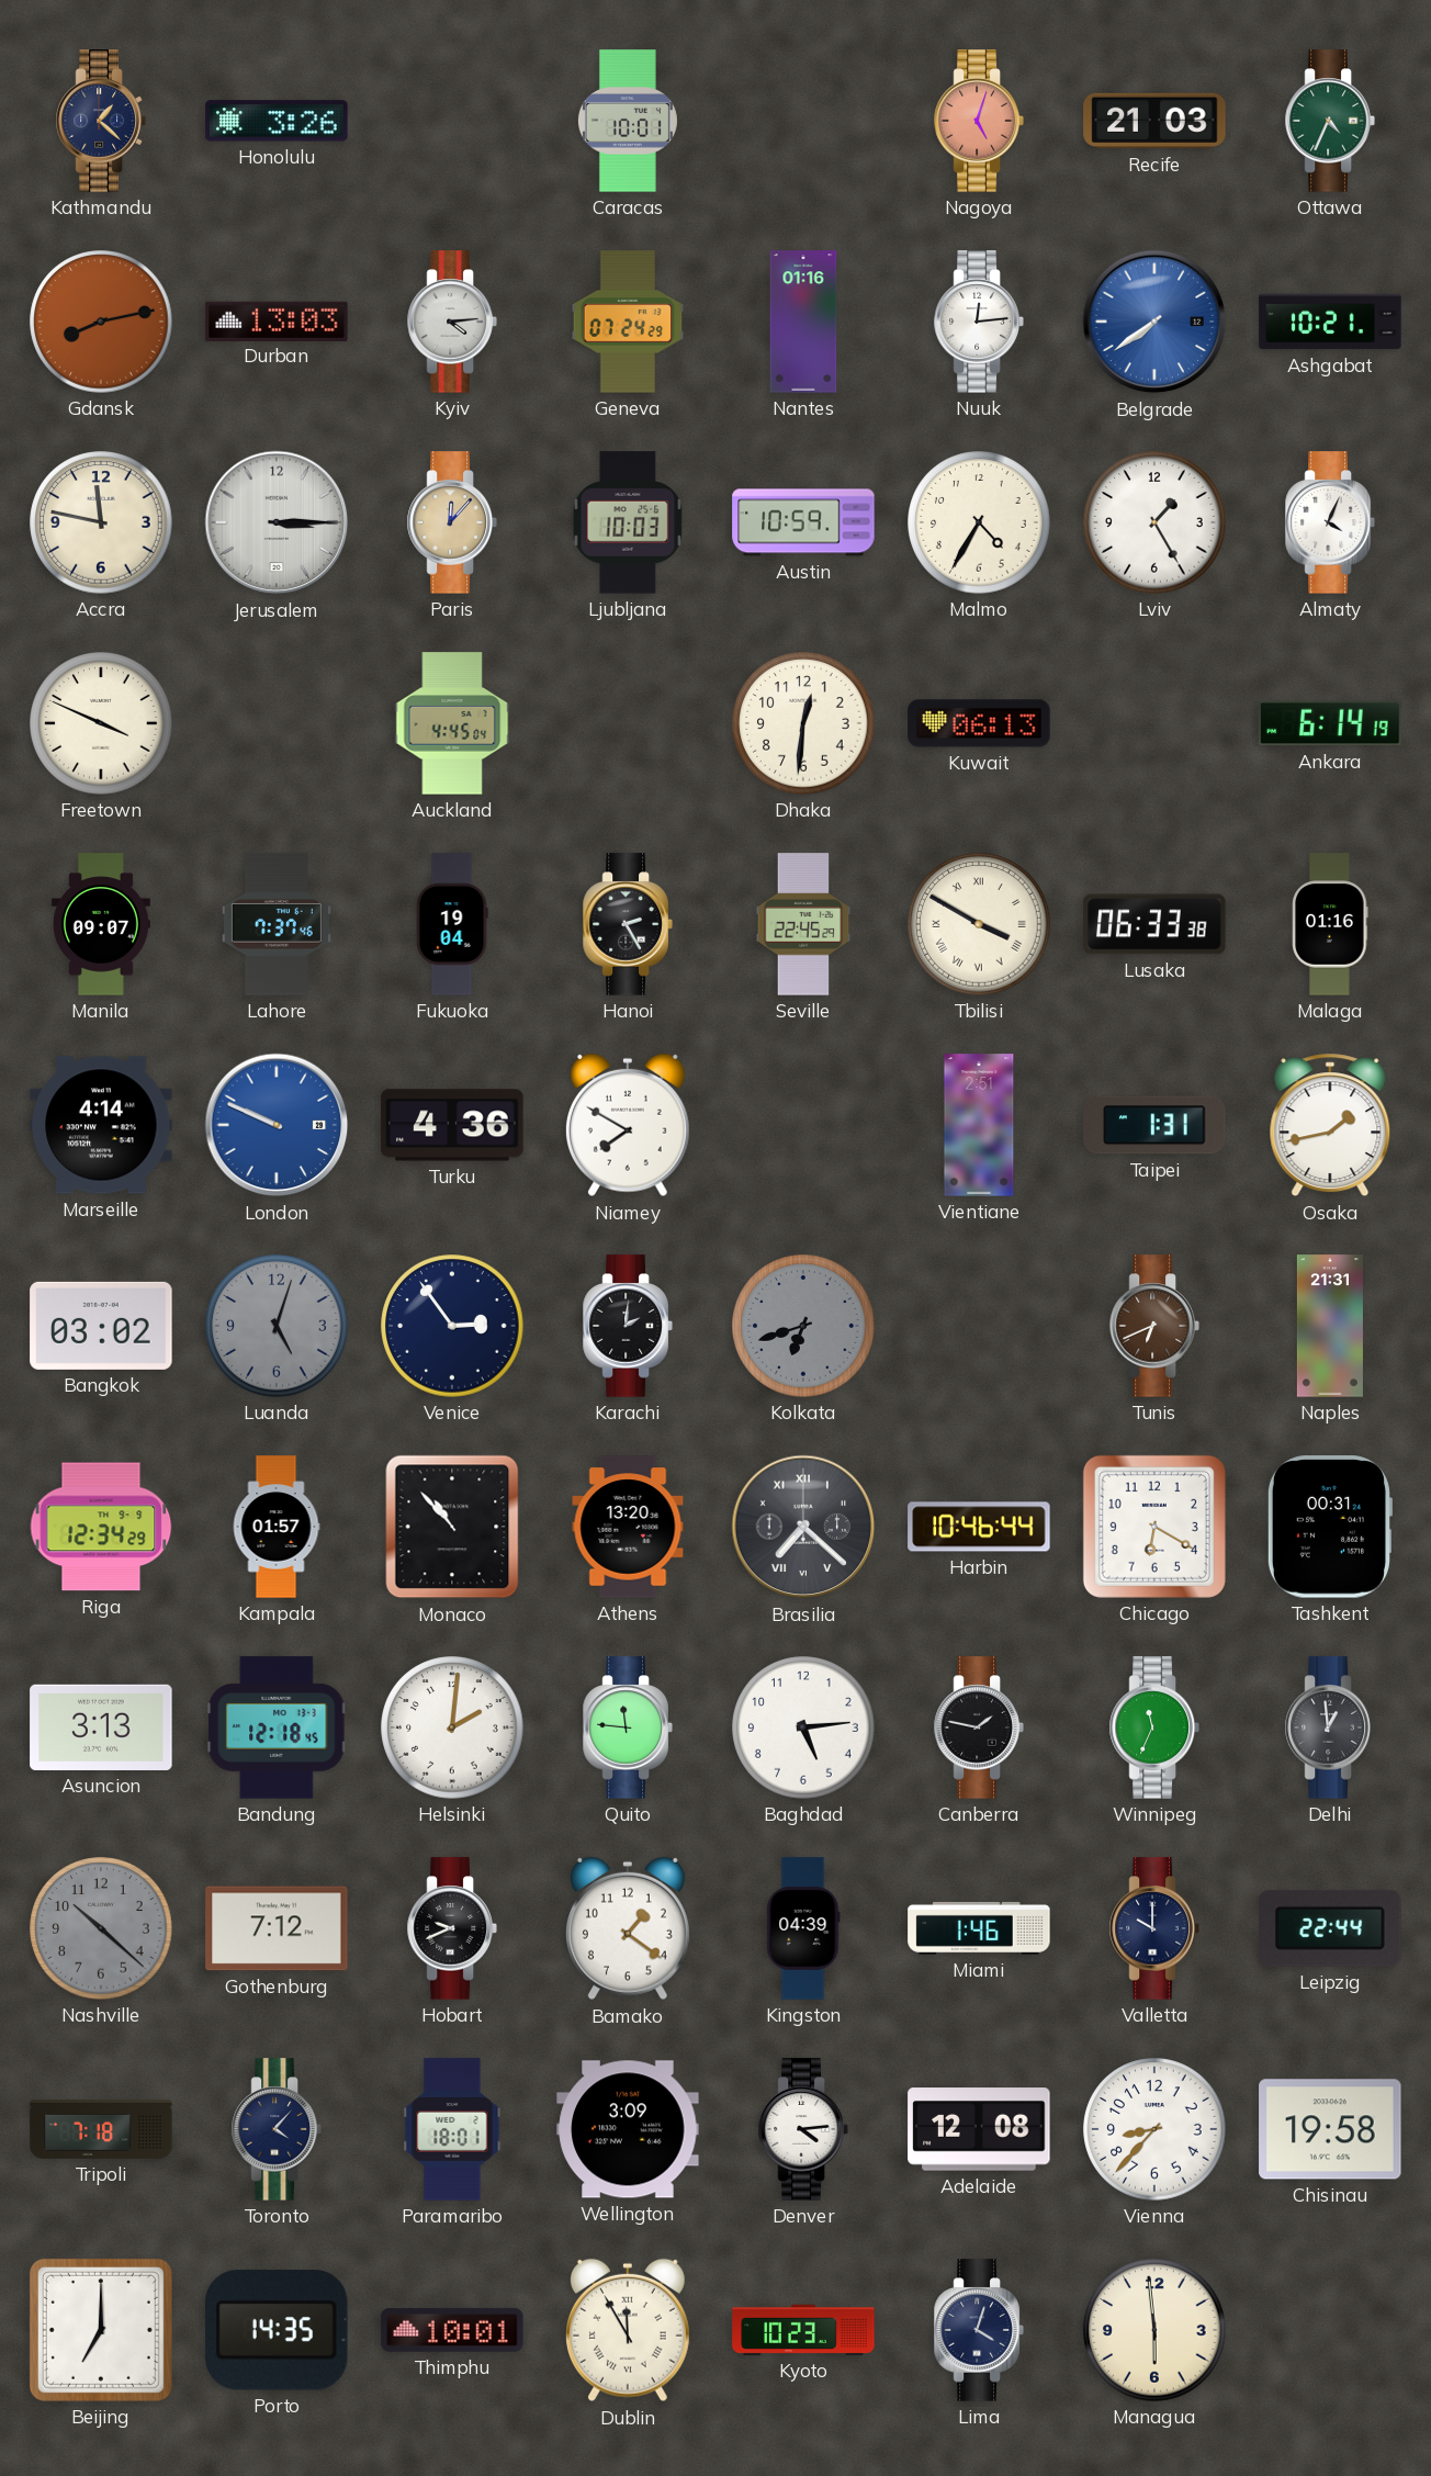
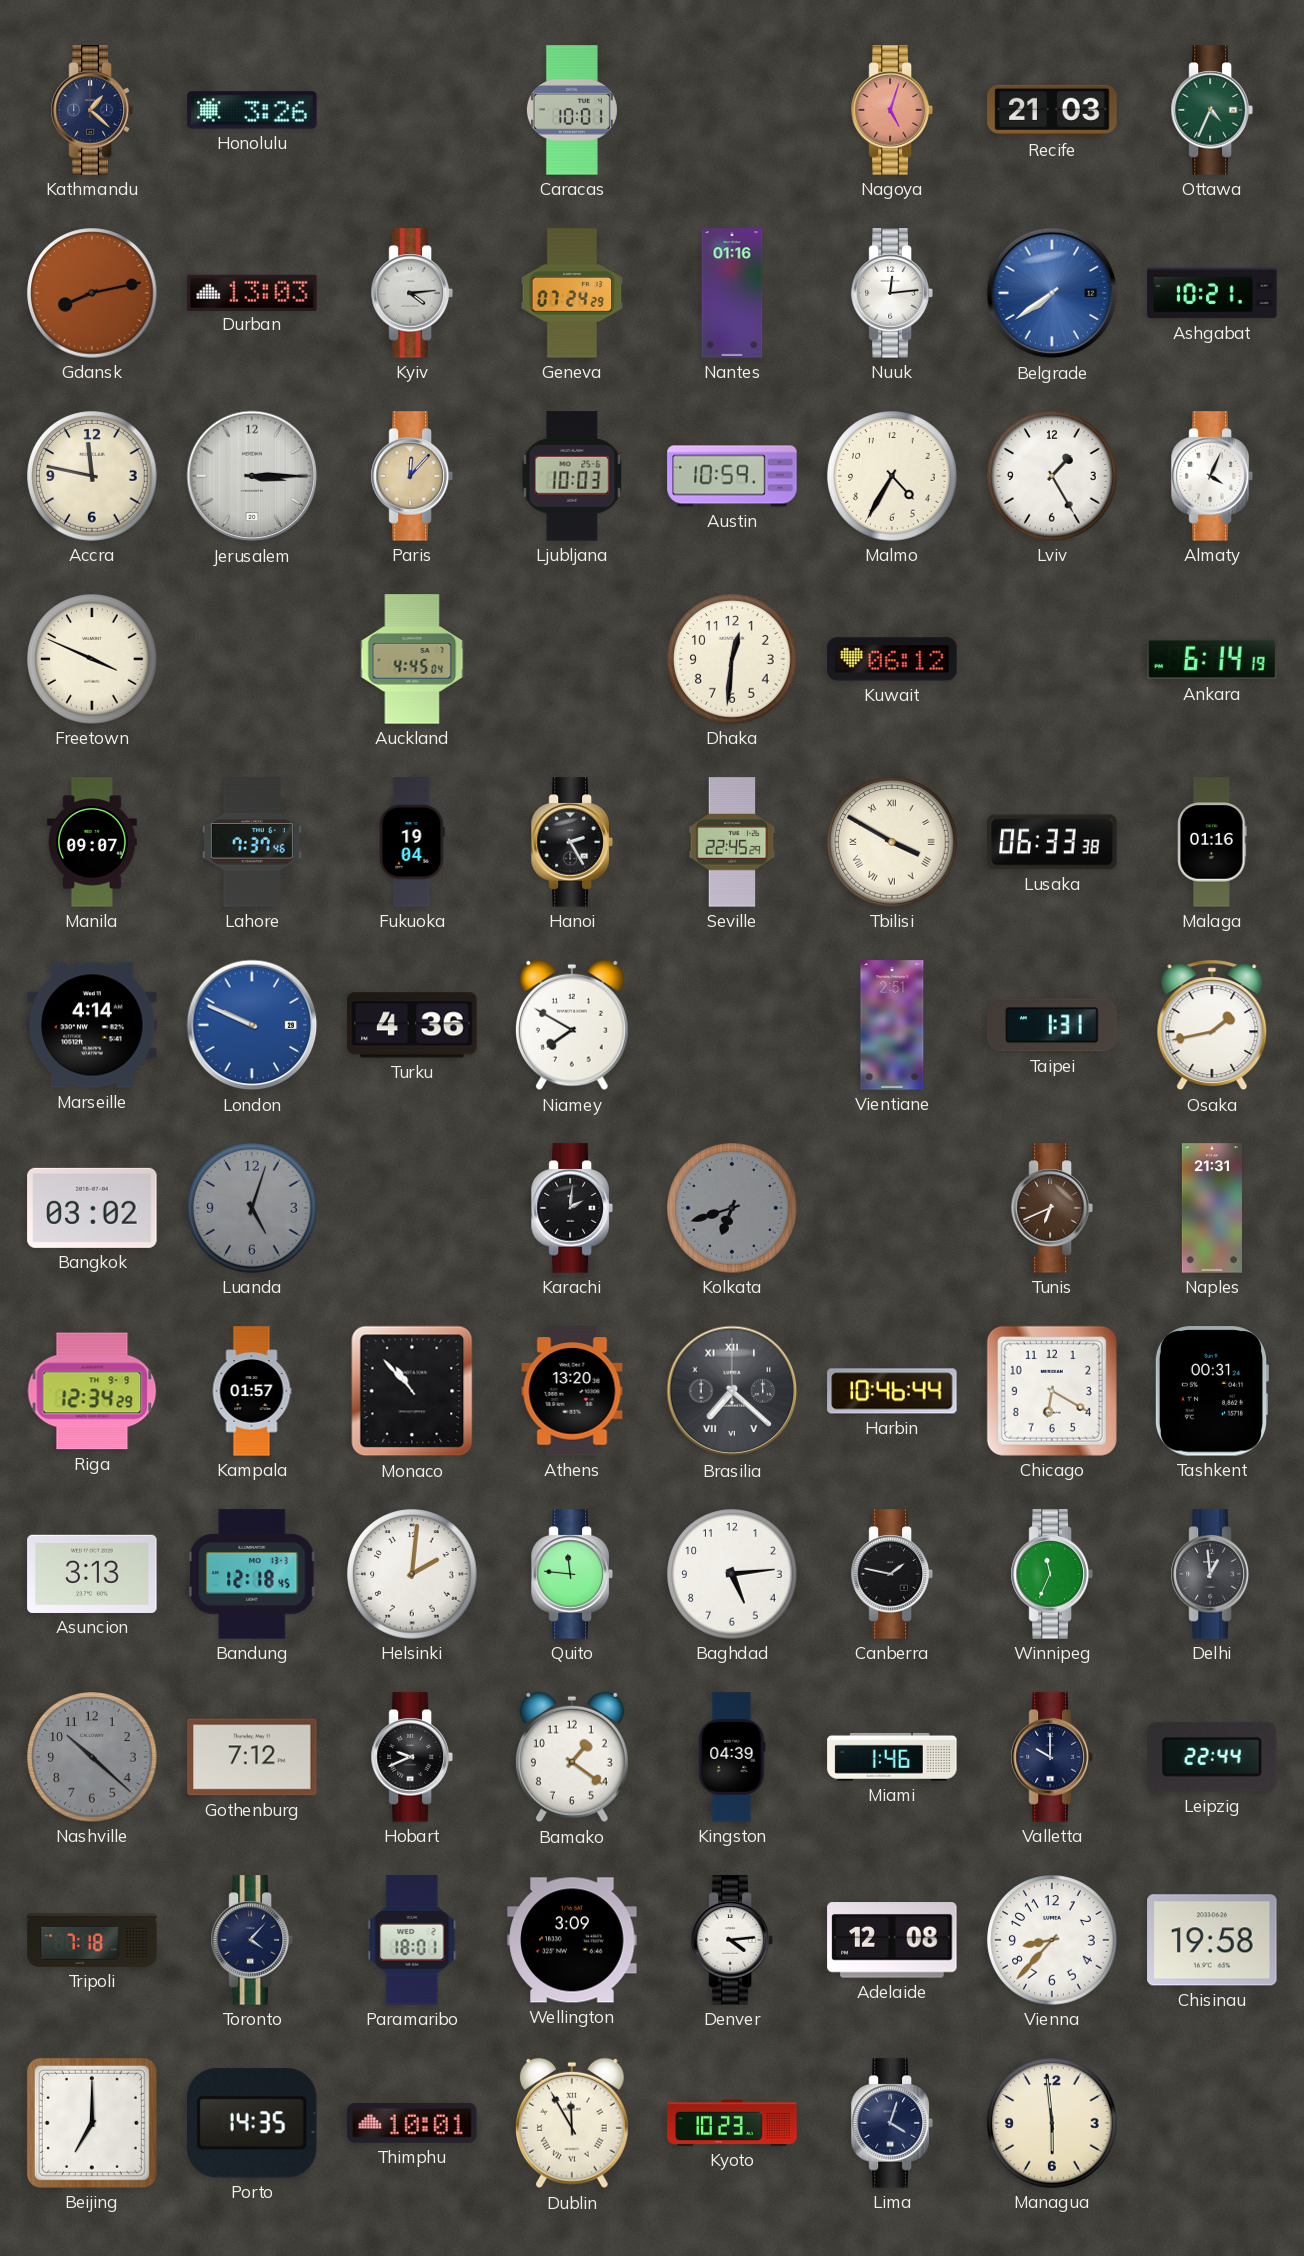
Kuwait: 06:13 -> 06:12
Venice: 2:54 -> none
